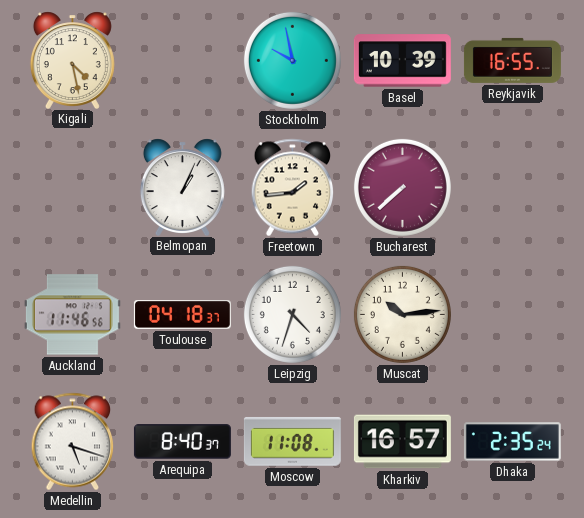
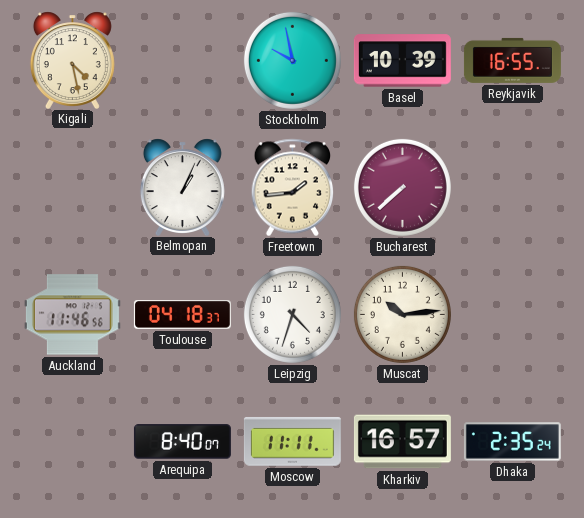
Medellin: 5:18 -> none
Arequipa: 8:40:37 -> 8:40:07
Moscow: 11:08 -> 11:11
